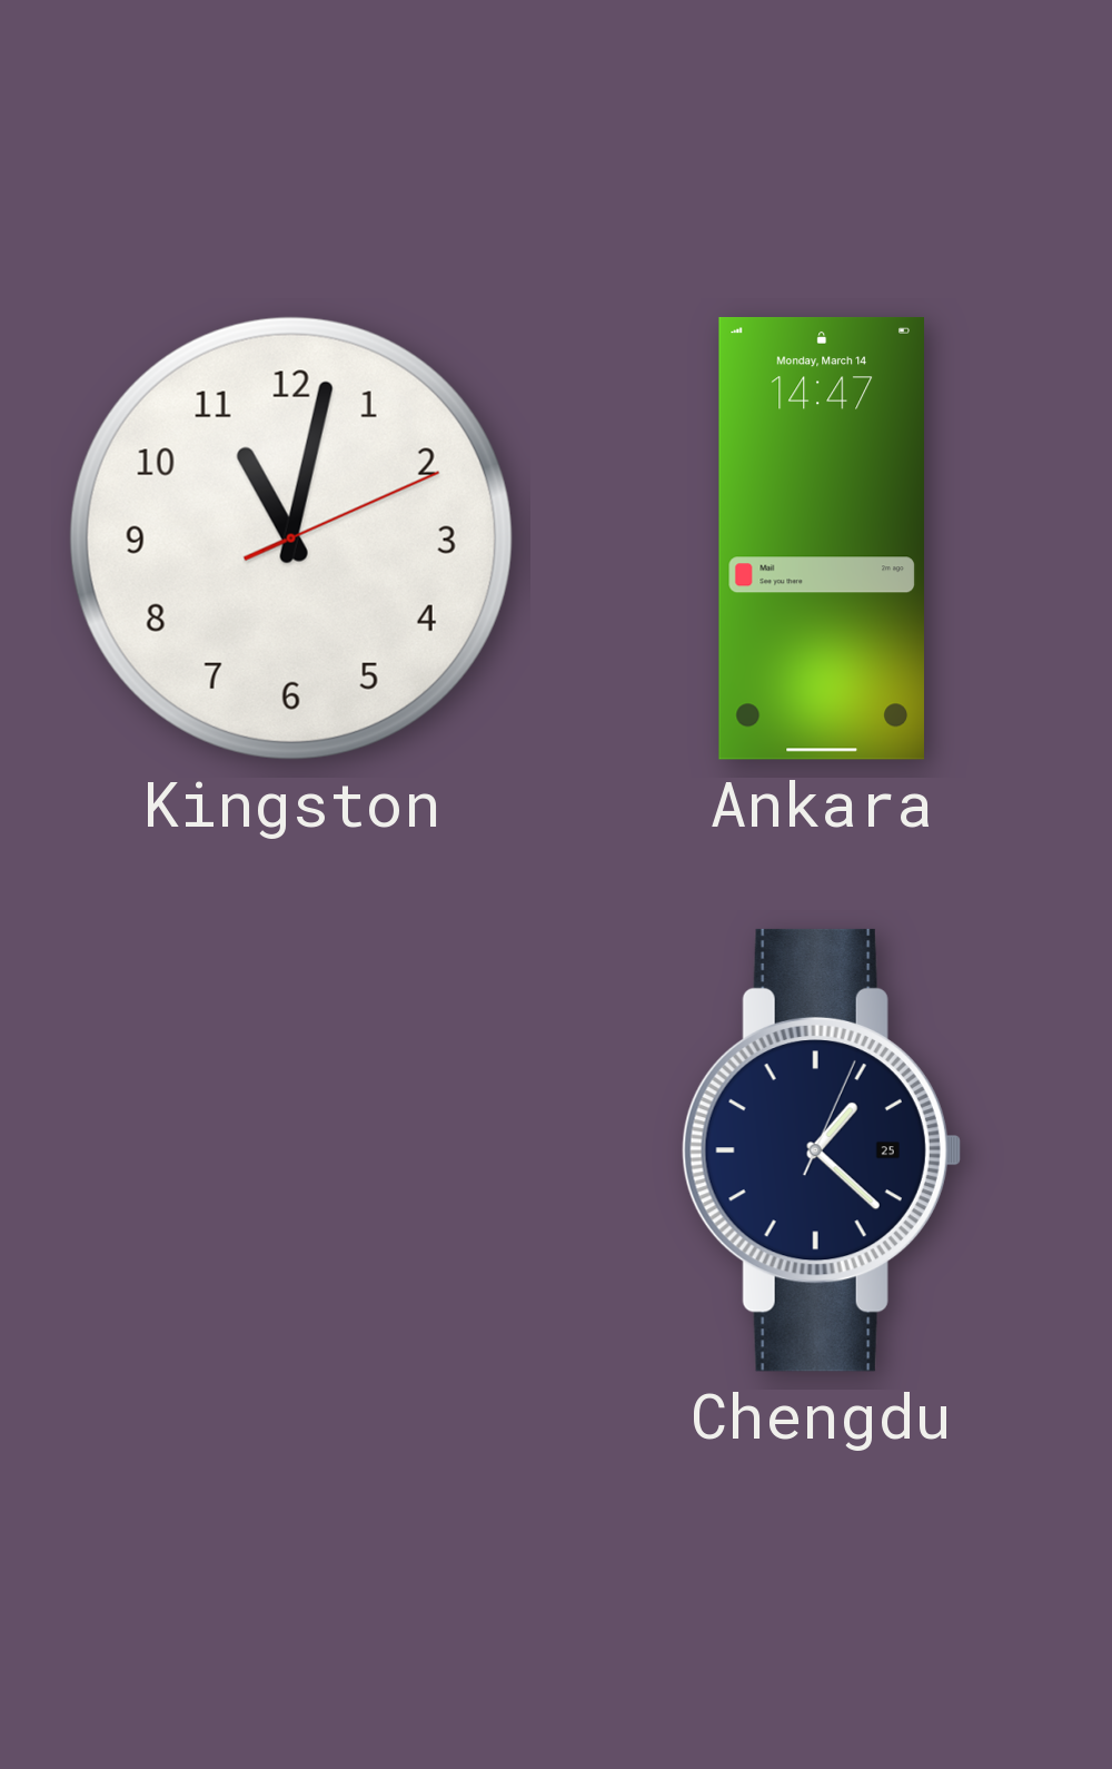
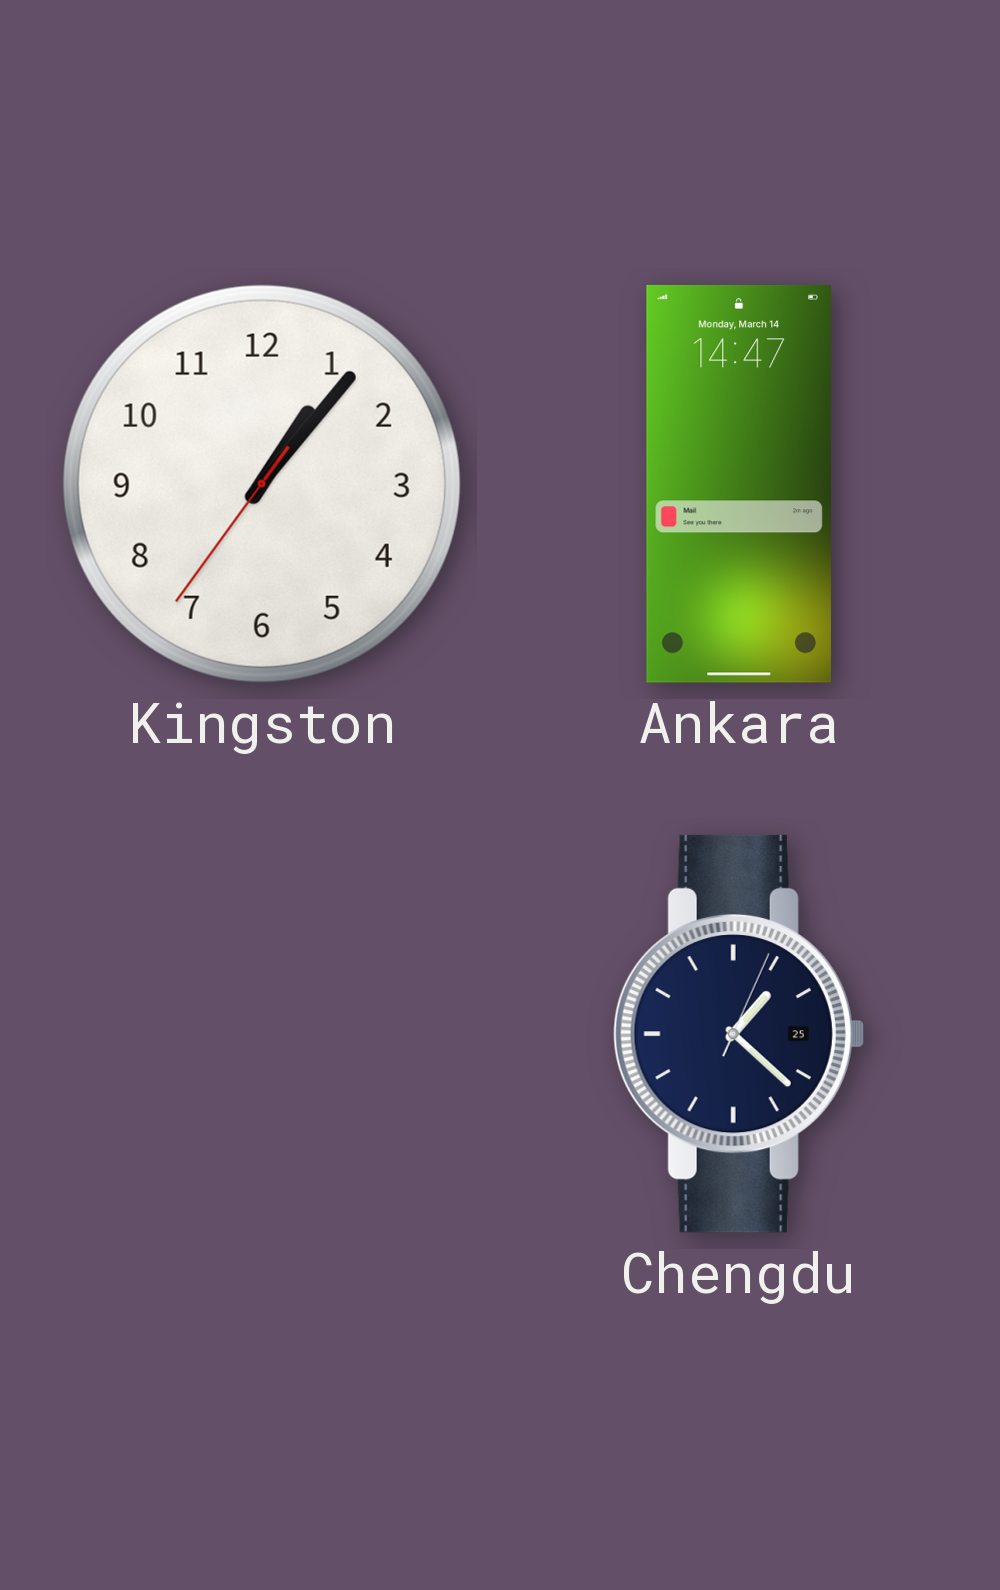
Kingston: 11:02 -> 1:06
